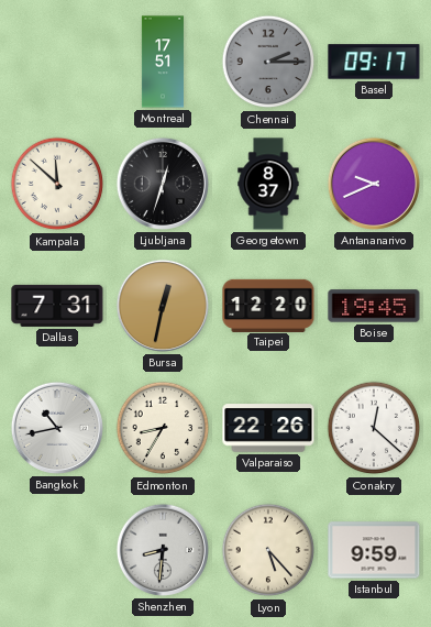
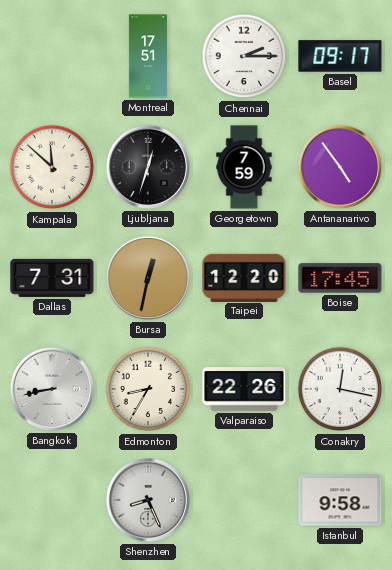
Chennai dial: grey -> white
Georgetown: 8:37 -> 7:59
Antananarivo: 9:41 -> 4:54
Boise: 19:45 -> 17:45
Bangkok: 10:43 -> 8:43
Conakry: 12:22 -> 12:17
Shenzhen: 8:31 -> 8:26
Lyon: 5:23 -> none
Istanbul: 9:59 -> 9:58
